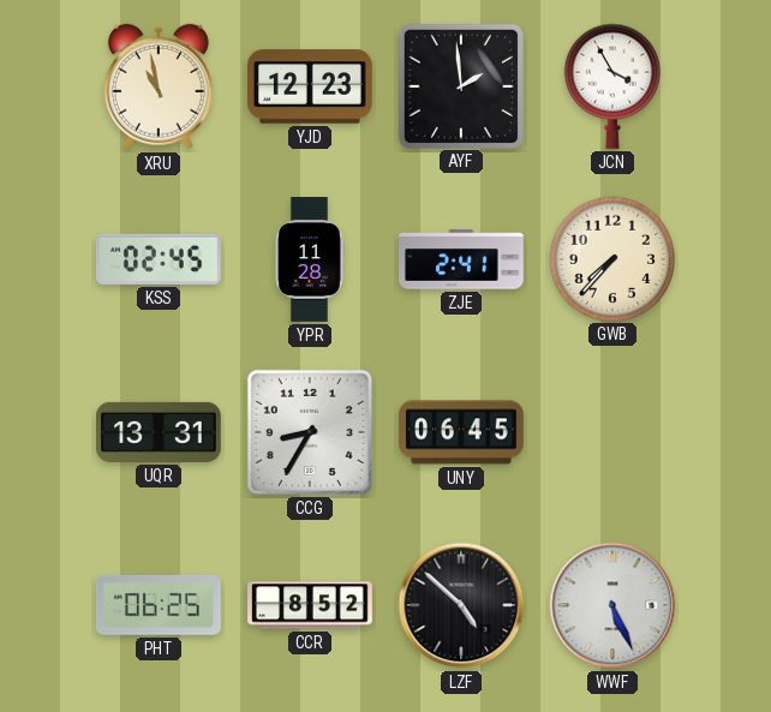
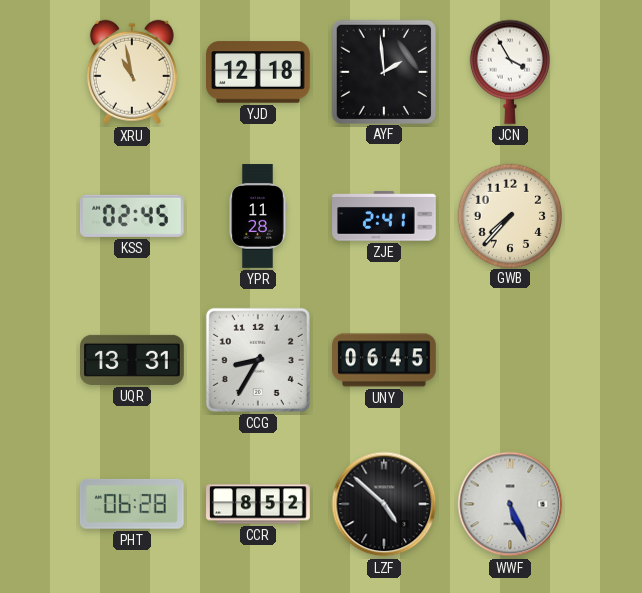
YJD: 12:23 -> 12:18
PHT: 06:25 -> 06:28
